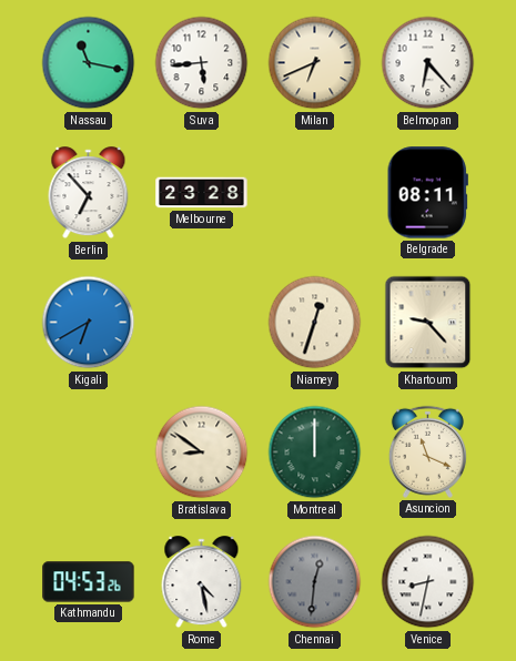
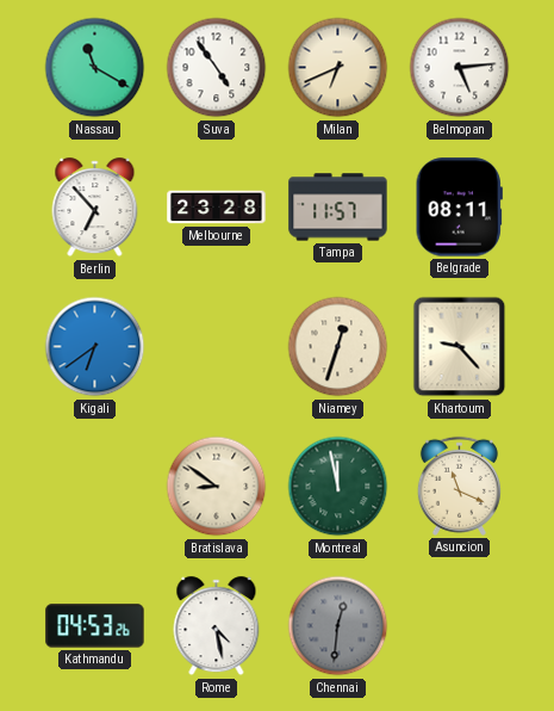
Nassau: 11:17 -> 11:20
Suva: 5:44 -> 4:54
Belmopan: 6:23 -> 5:14
Tampa: none -> 11:57
Kigali: 6:40 -> 6:39
Montreal: 12:00 -> 11:58
Venice: 8:32 -> none
